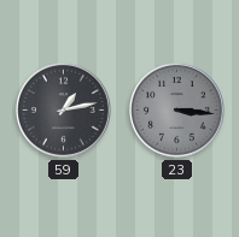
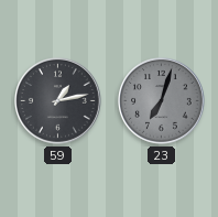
23: 3:16 -> 7:03
